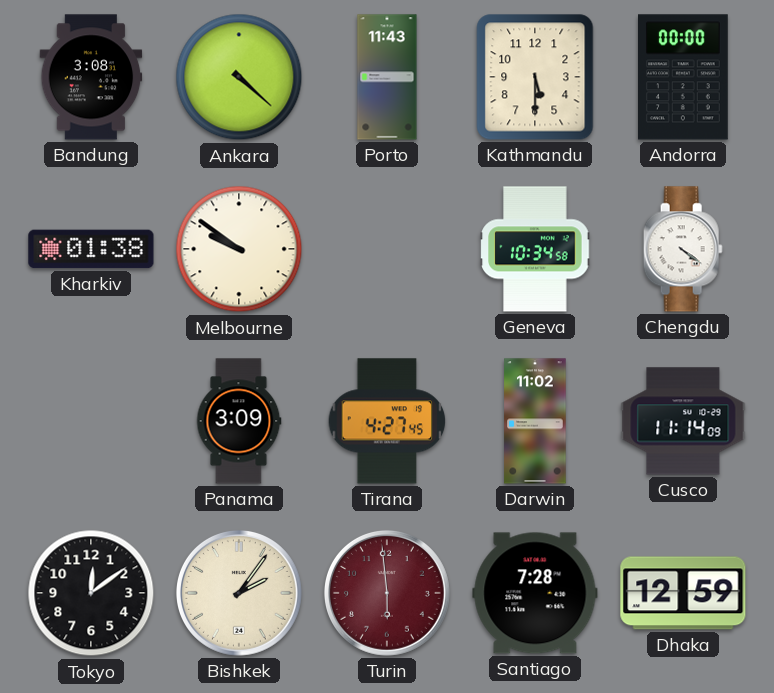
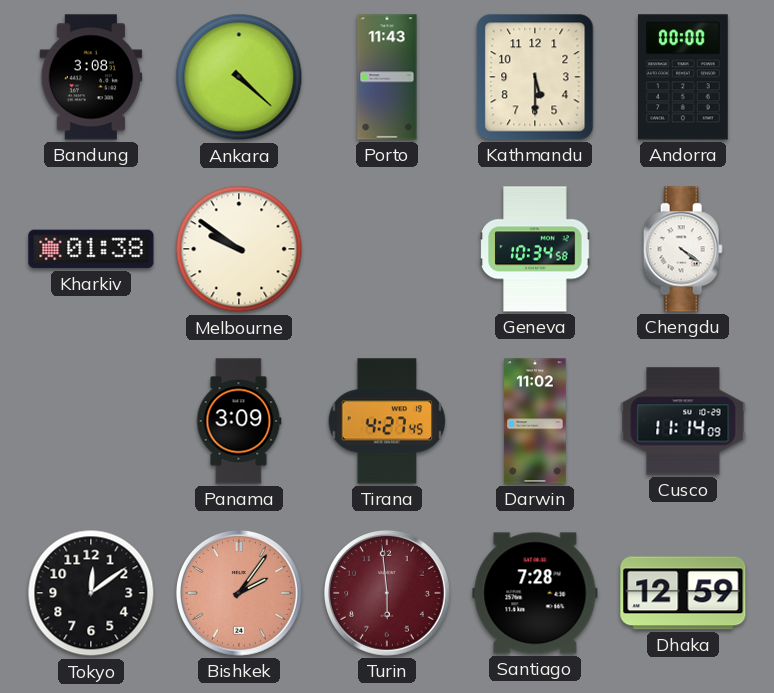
Bishkek dial: cream -> salmon
